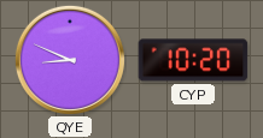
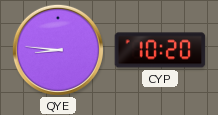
QYE: 8:49 -> 8:46
